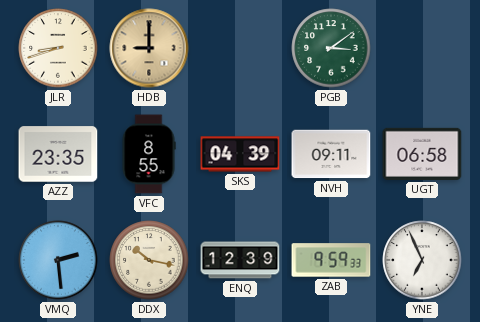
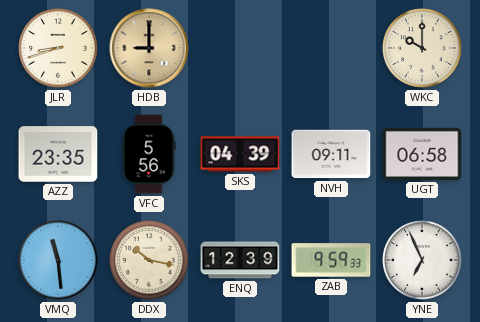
PGB: 3:09 -> none
WKC: none -> 10:00
VFC: 8:55 -> 5:56
VMQ: 2:29 -> 11:29
